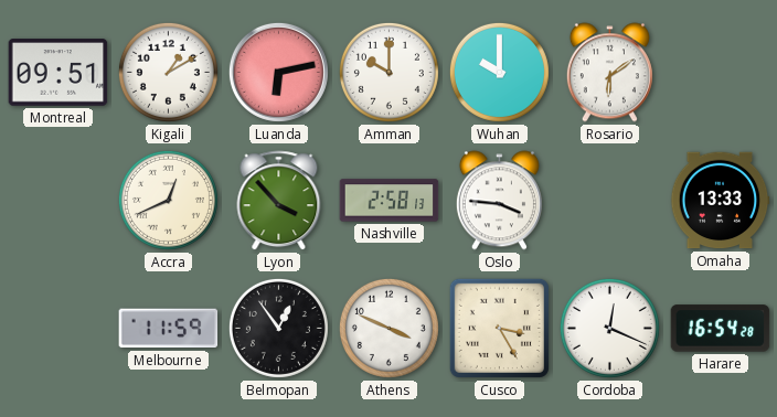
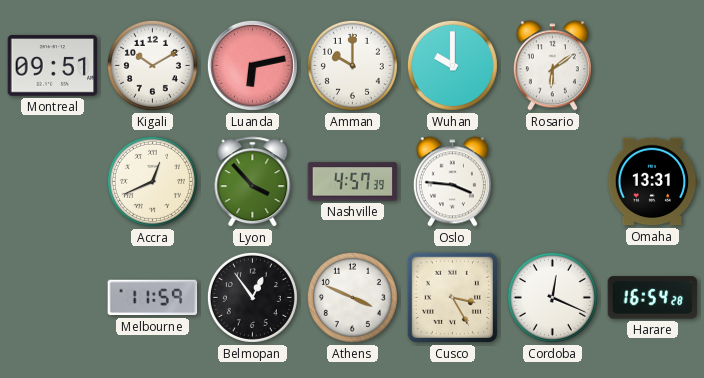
Kigali: 1:10 -> 10:10
Nashville: 2:58 -> 4:57
Omaha: 13:33 -> 13:31
